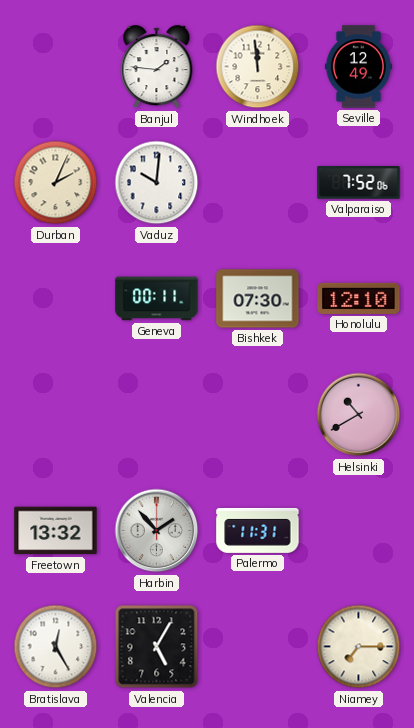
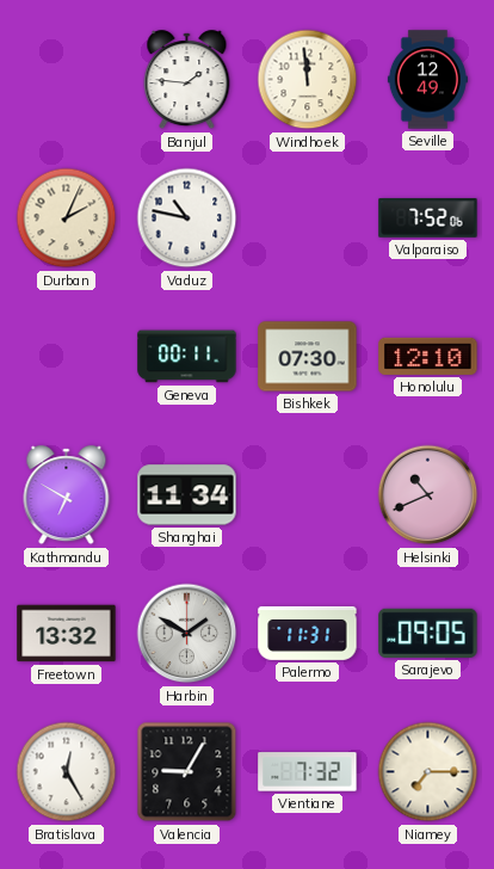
Vaduz: 10:01 -> 10:47
Kathmandu: none -> 6:50
Shanghai: none -> 11:34
Helsinki: 10:40 -> 10:41
Harbin: 1:53 -> 1:50
Sarajevo: none -> 09:05
Valencia: 5:05 -> 9:05
Vientiane: none -> 7:32
